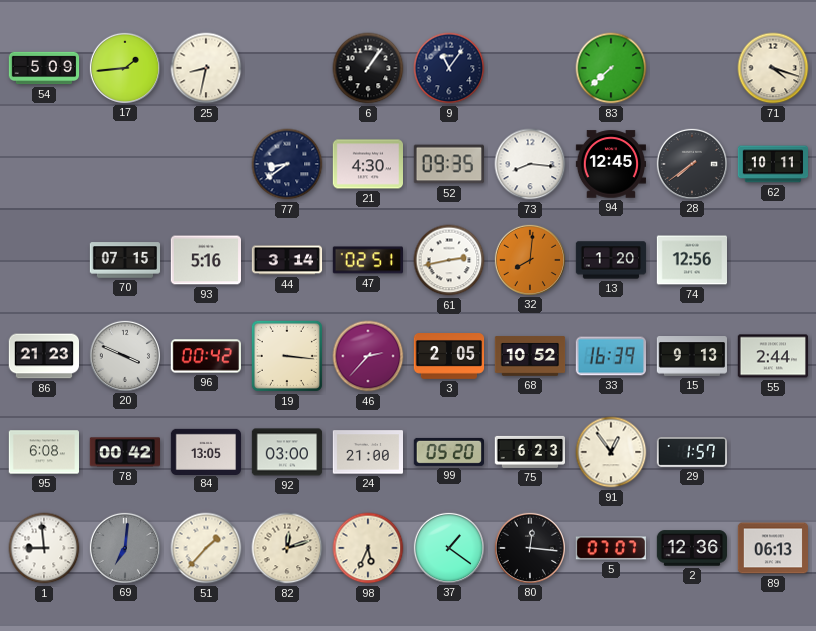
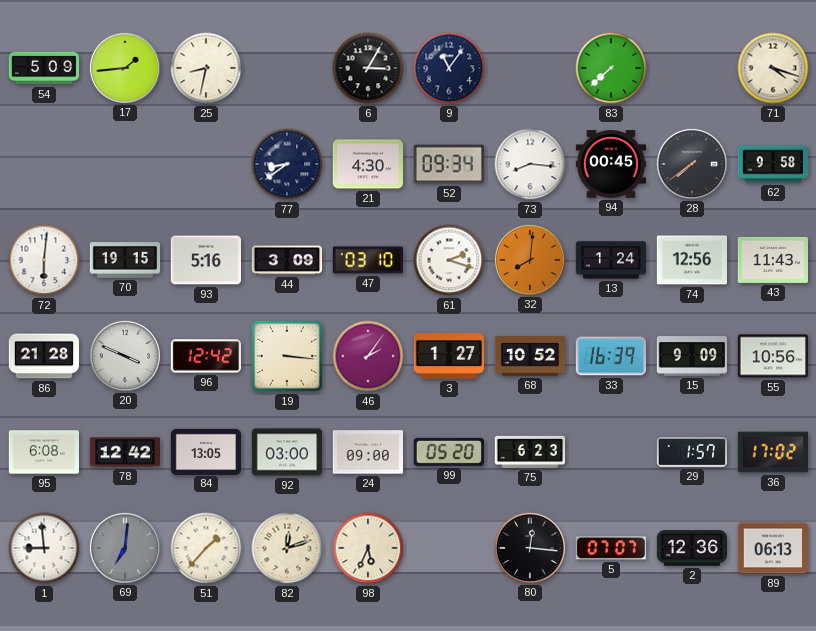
6: 1:06 -> 3:05
52: 09:35 -> 09:34
94: 12:45 -> 00:45
62: 10:11 -> 9:58
72: none -> 6:01
70: 07:15 -> 19:15
44: 3:14 -> 3:09
47: 02:51 -> 03:10
61: 2:43 -> 2:18
13: 1:20 -> 1:24
43: none -> 11:43
86: 21:23 -> 21:28
96: 00:42 -> 12:42
46: 2:37 -> 2:06
3: 2:05 -> 1:27
15: 9:13 -> 9:09
55: 2:44 -> 10:56
78: 00:42 -> 12:42
24: 21:00 -> 09:00
91: 12:54 -> none
36: none -> 17:02
37: 1:21 -> none
